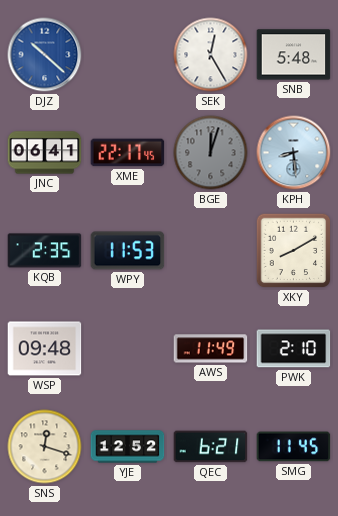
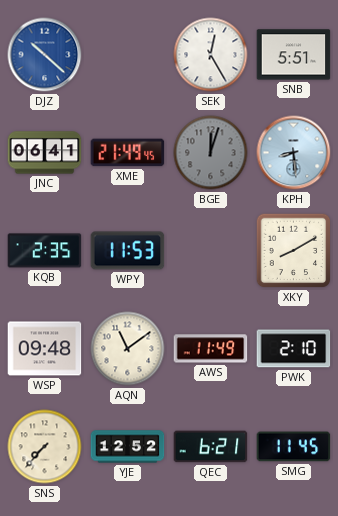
SNB: 5:48 -> 5:51
XME: 22:17 -> 21:49
AQN: none -> 11:09
SNS: 12:18 -> 7:37
